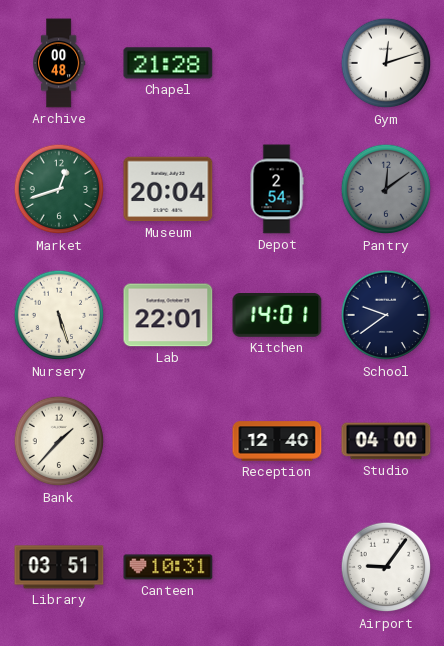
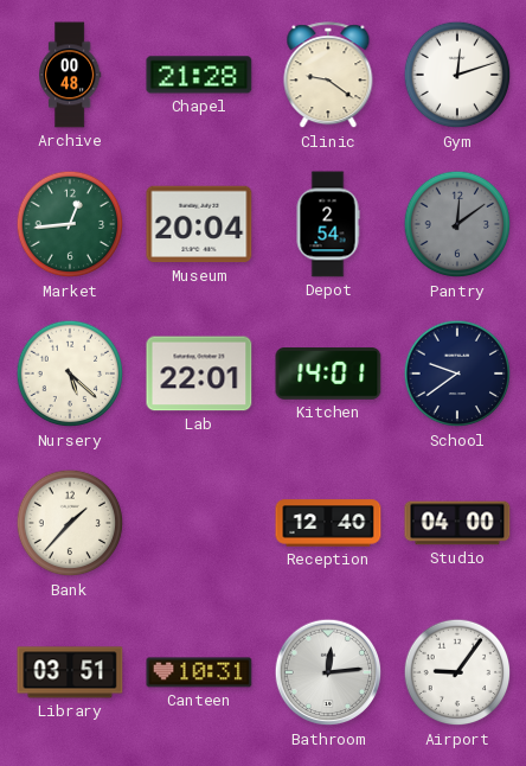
Clinic: none -> 9:21
Market: 12:42 -> 12:44
Nursery: 5:27 -> 5:22
Bathroom: none -> 12:14
